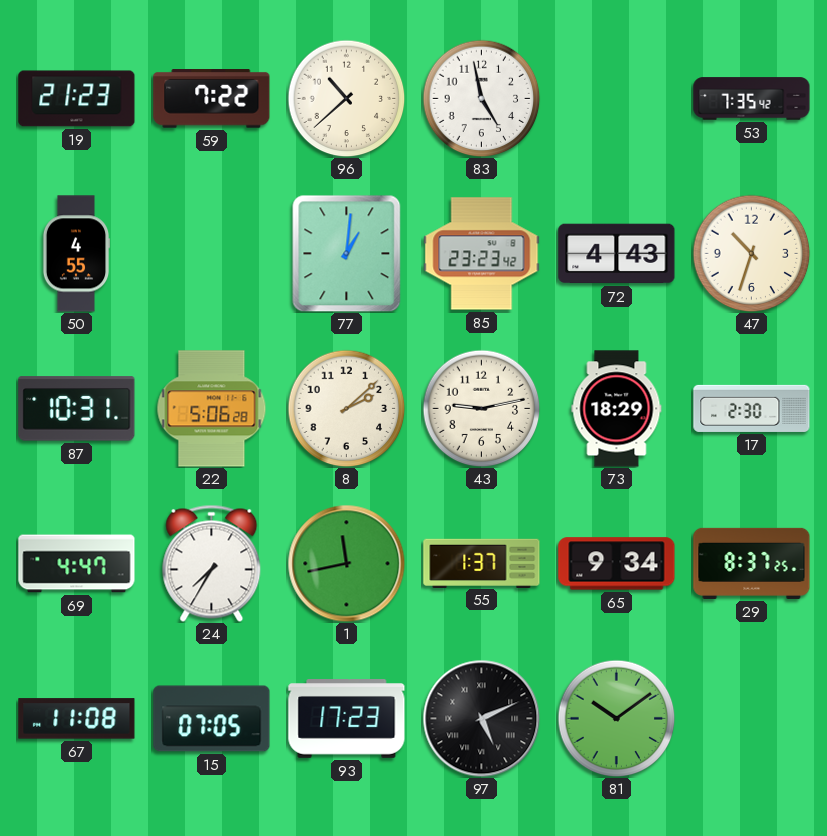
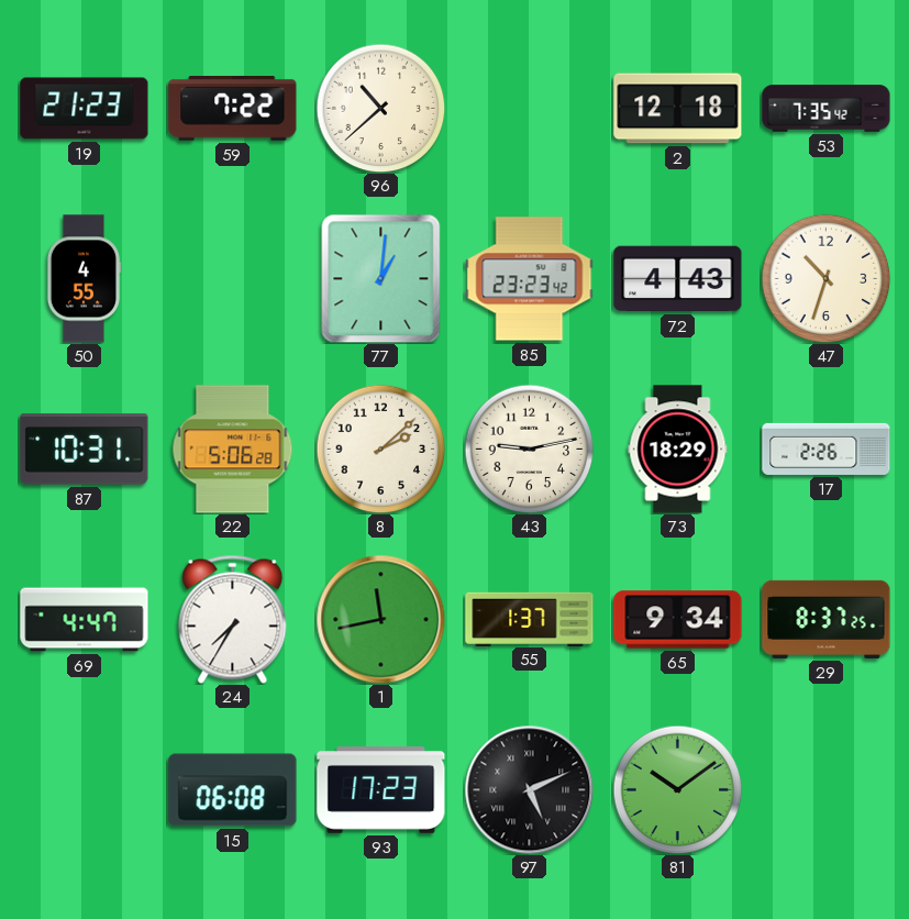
83: 4:58 -> none
2: none -> 12:18
17: 2:30 -> 2:26
67: 11:08 -> none
15: 07:05 -> 06:08
